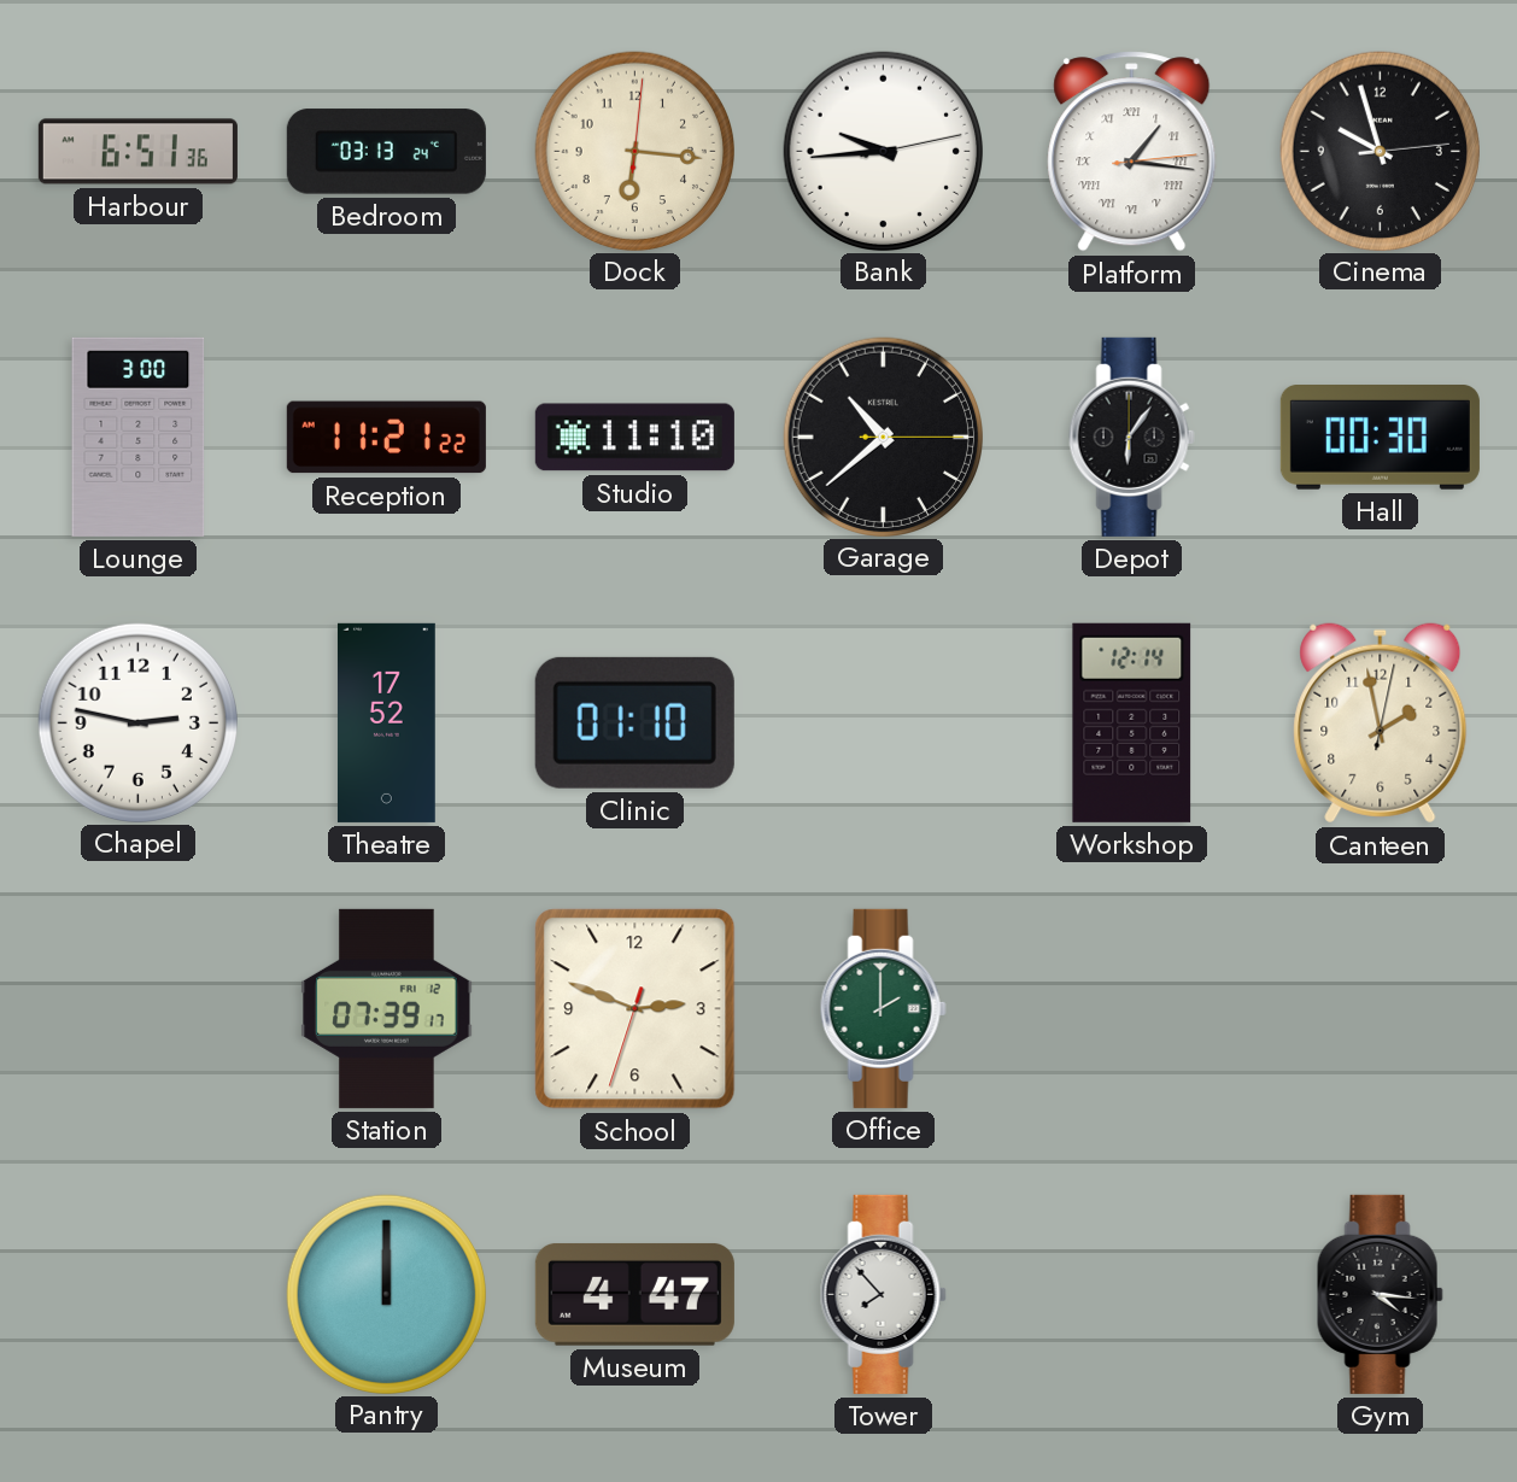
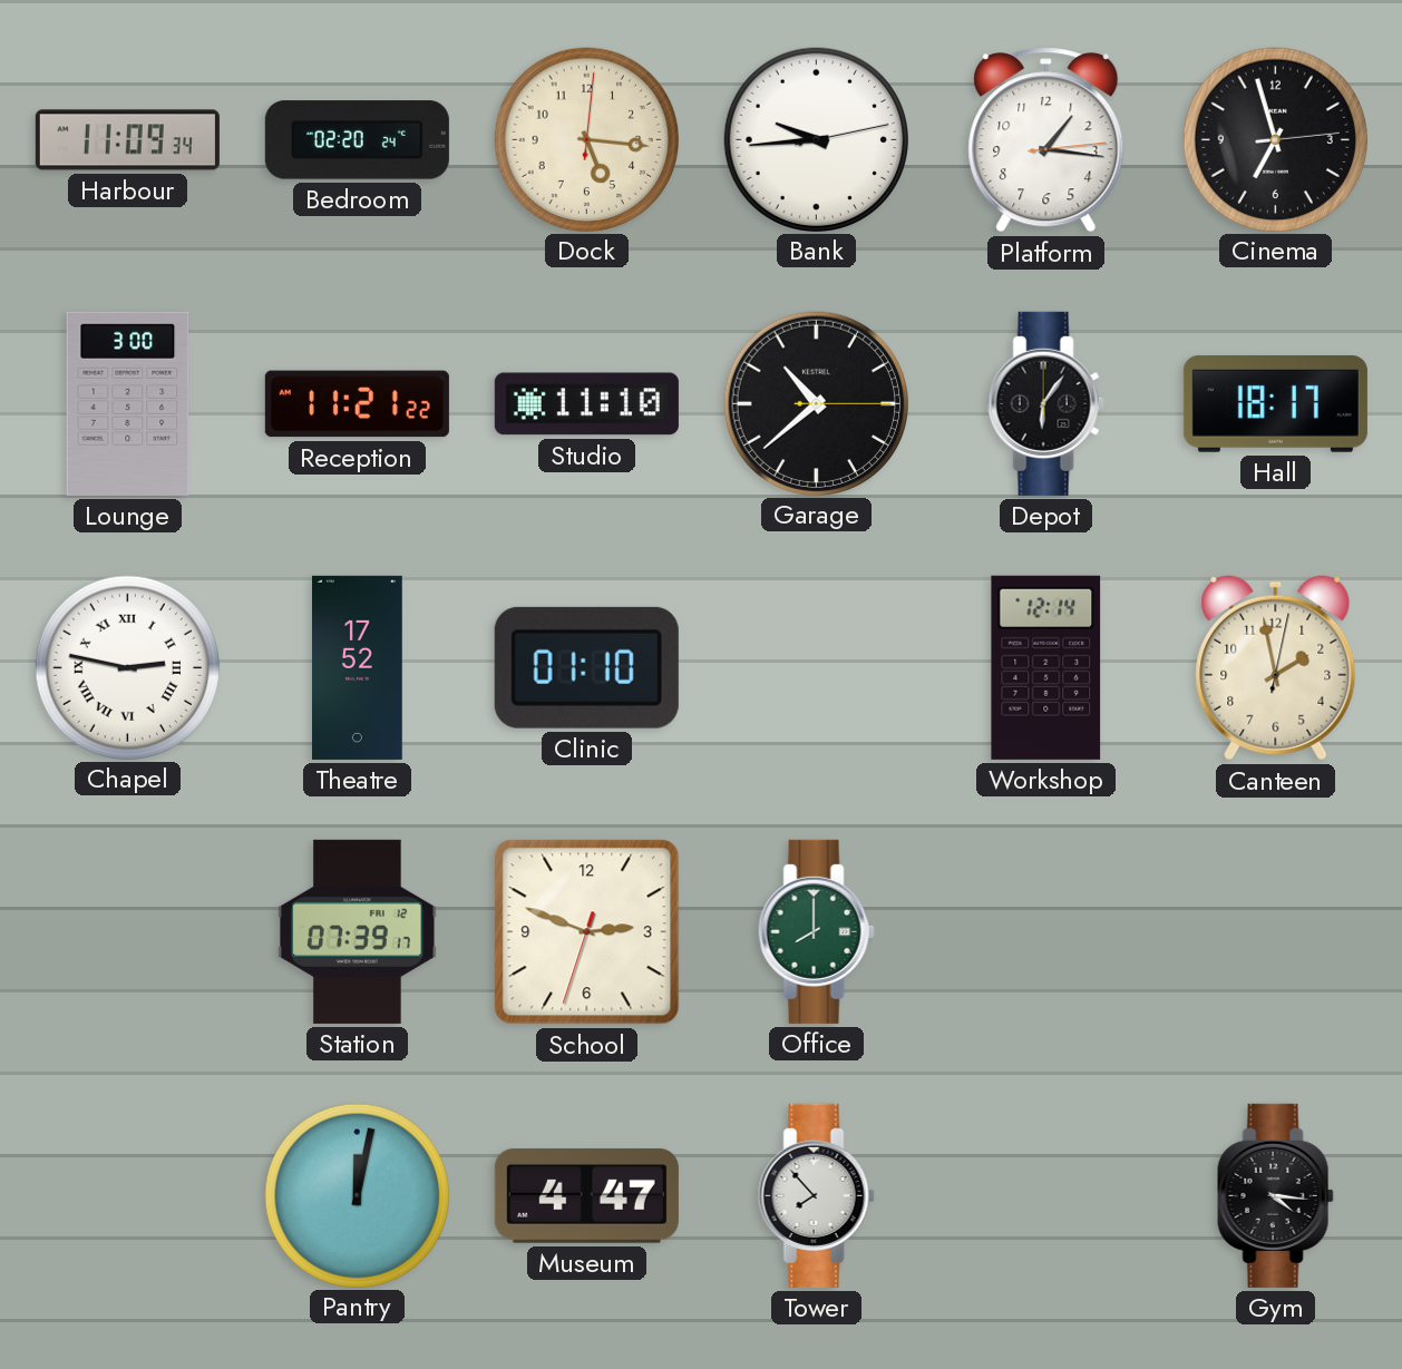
Harbour: 6:51 -> 11:09
Bedroom: 03:13 -> 02:20
Dock: 6:16 -> 5:16
Platform numerals: Roman -> Arabic
Cinema: 9:57 -> 6:57
Hall: 00:30 -> 18:17
Chapel numerals: Arabic -> Roman
Office: 2:00 -> 8:00
Pantry: 12:00 -> 12:02
